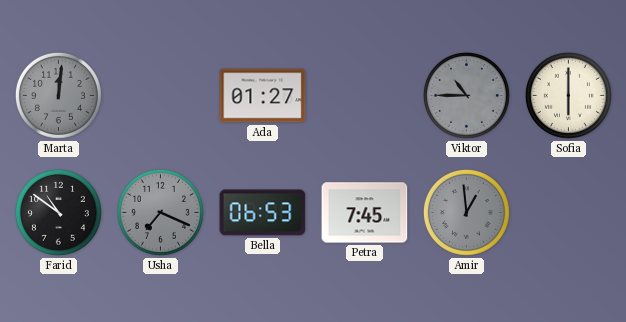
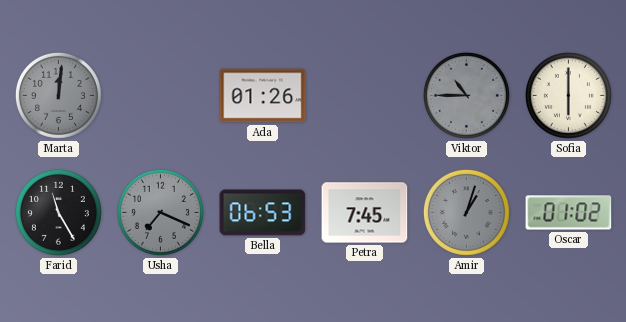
Ada: 01:27 -> 01:26
Farid: 10:51 -> 11:25
Amir: 12:59 -> 1:03
Oscar: none -> 01:02
